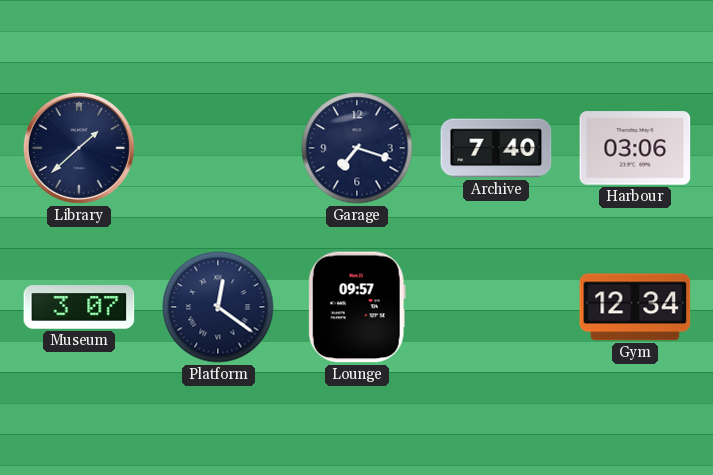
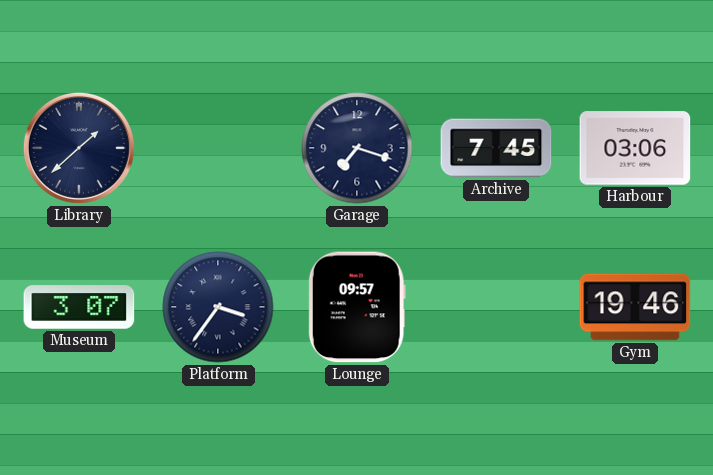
Archive: 7:40 -> 7:45
Platform: 12:21 -> 3:36
Gym: 12:34 -> 19:46
